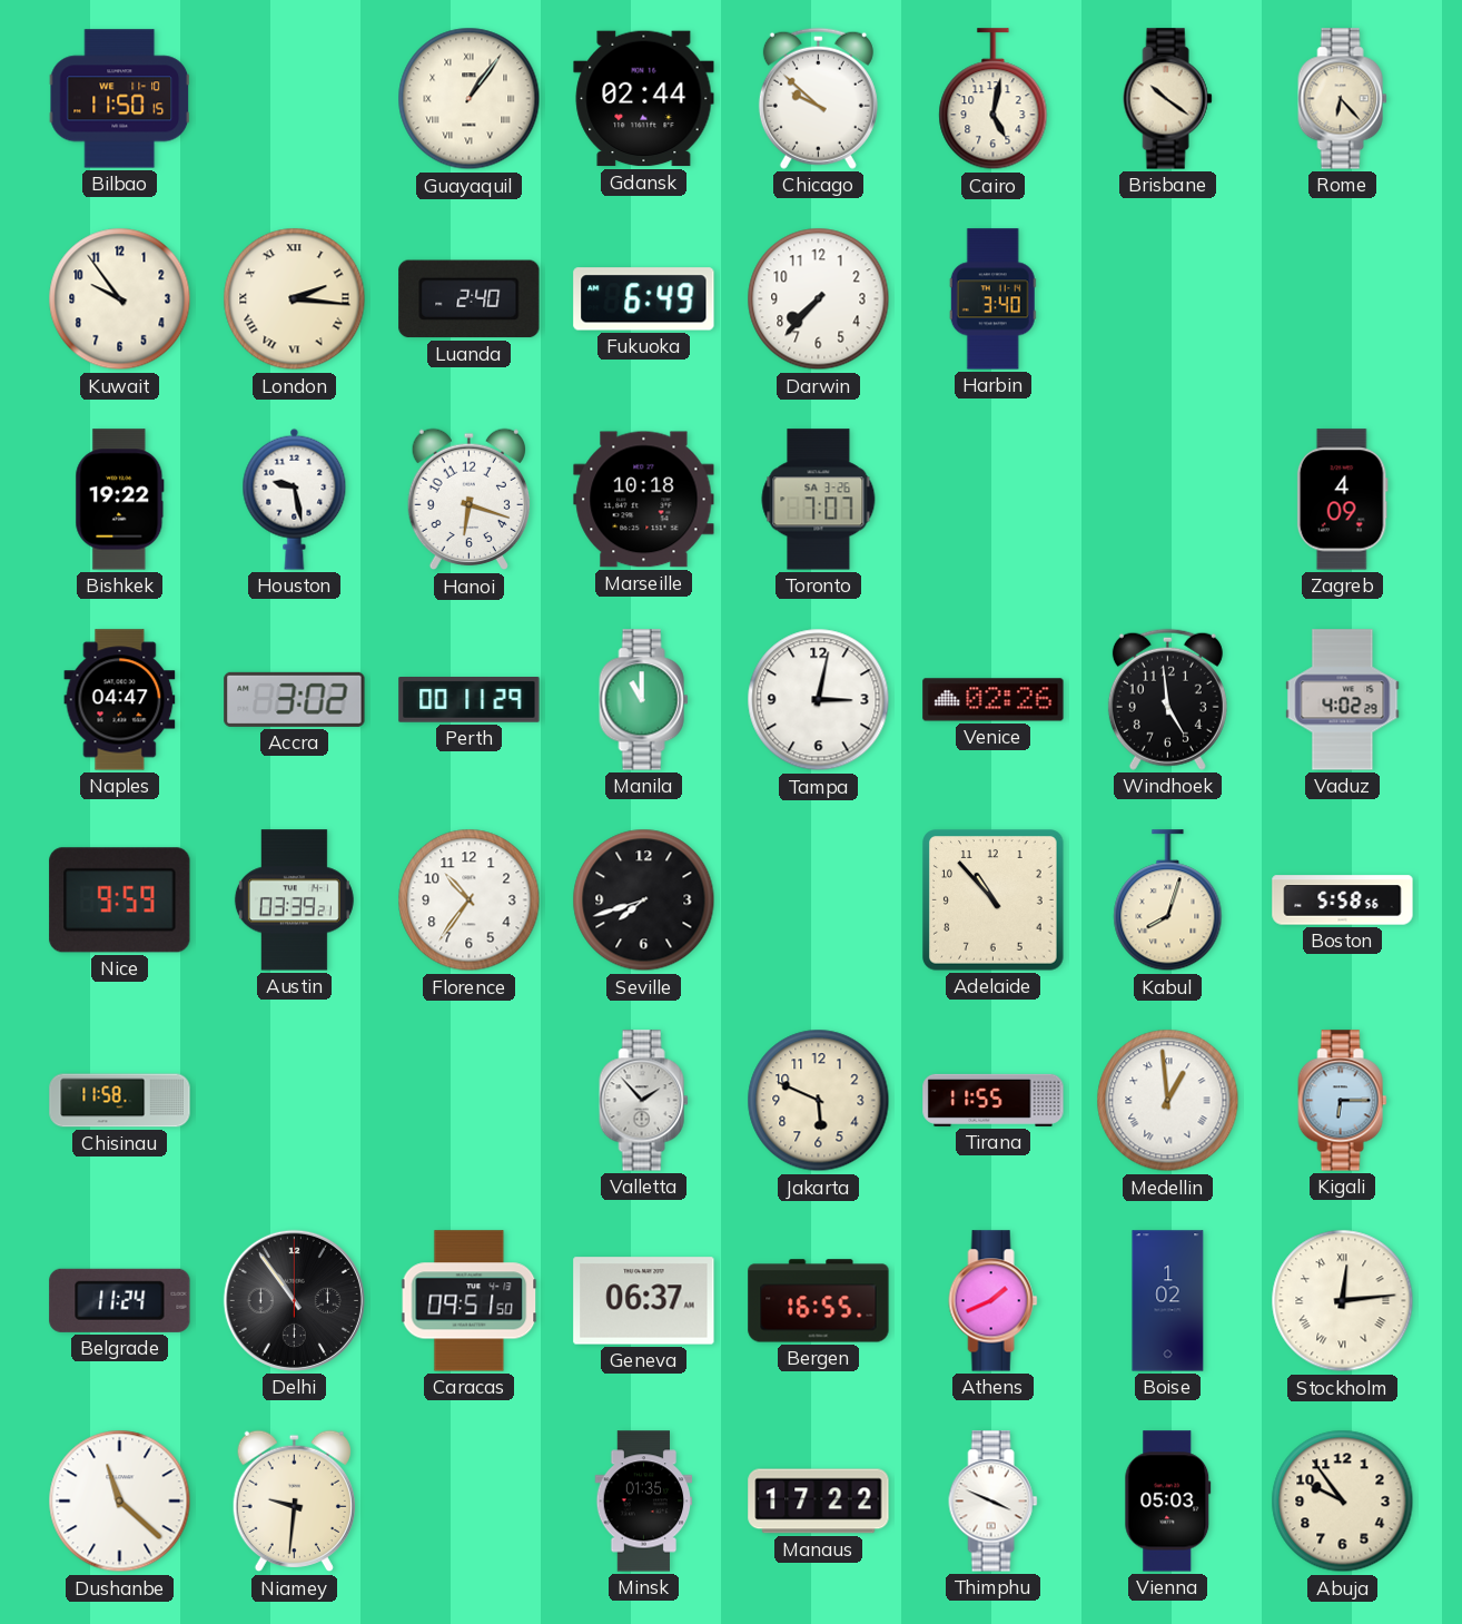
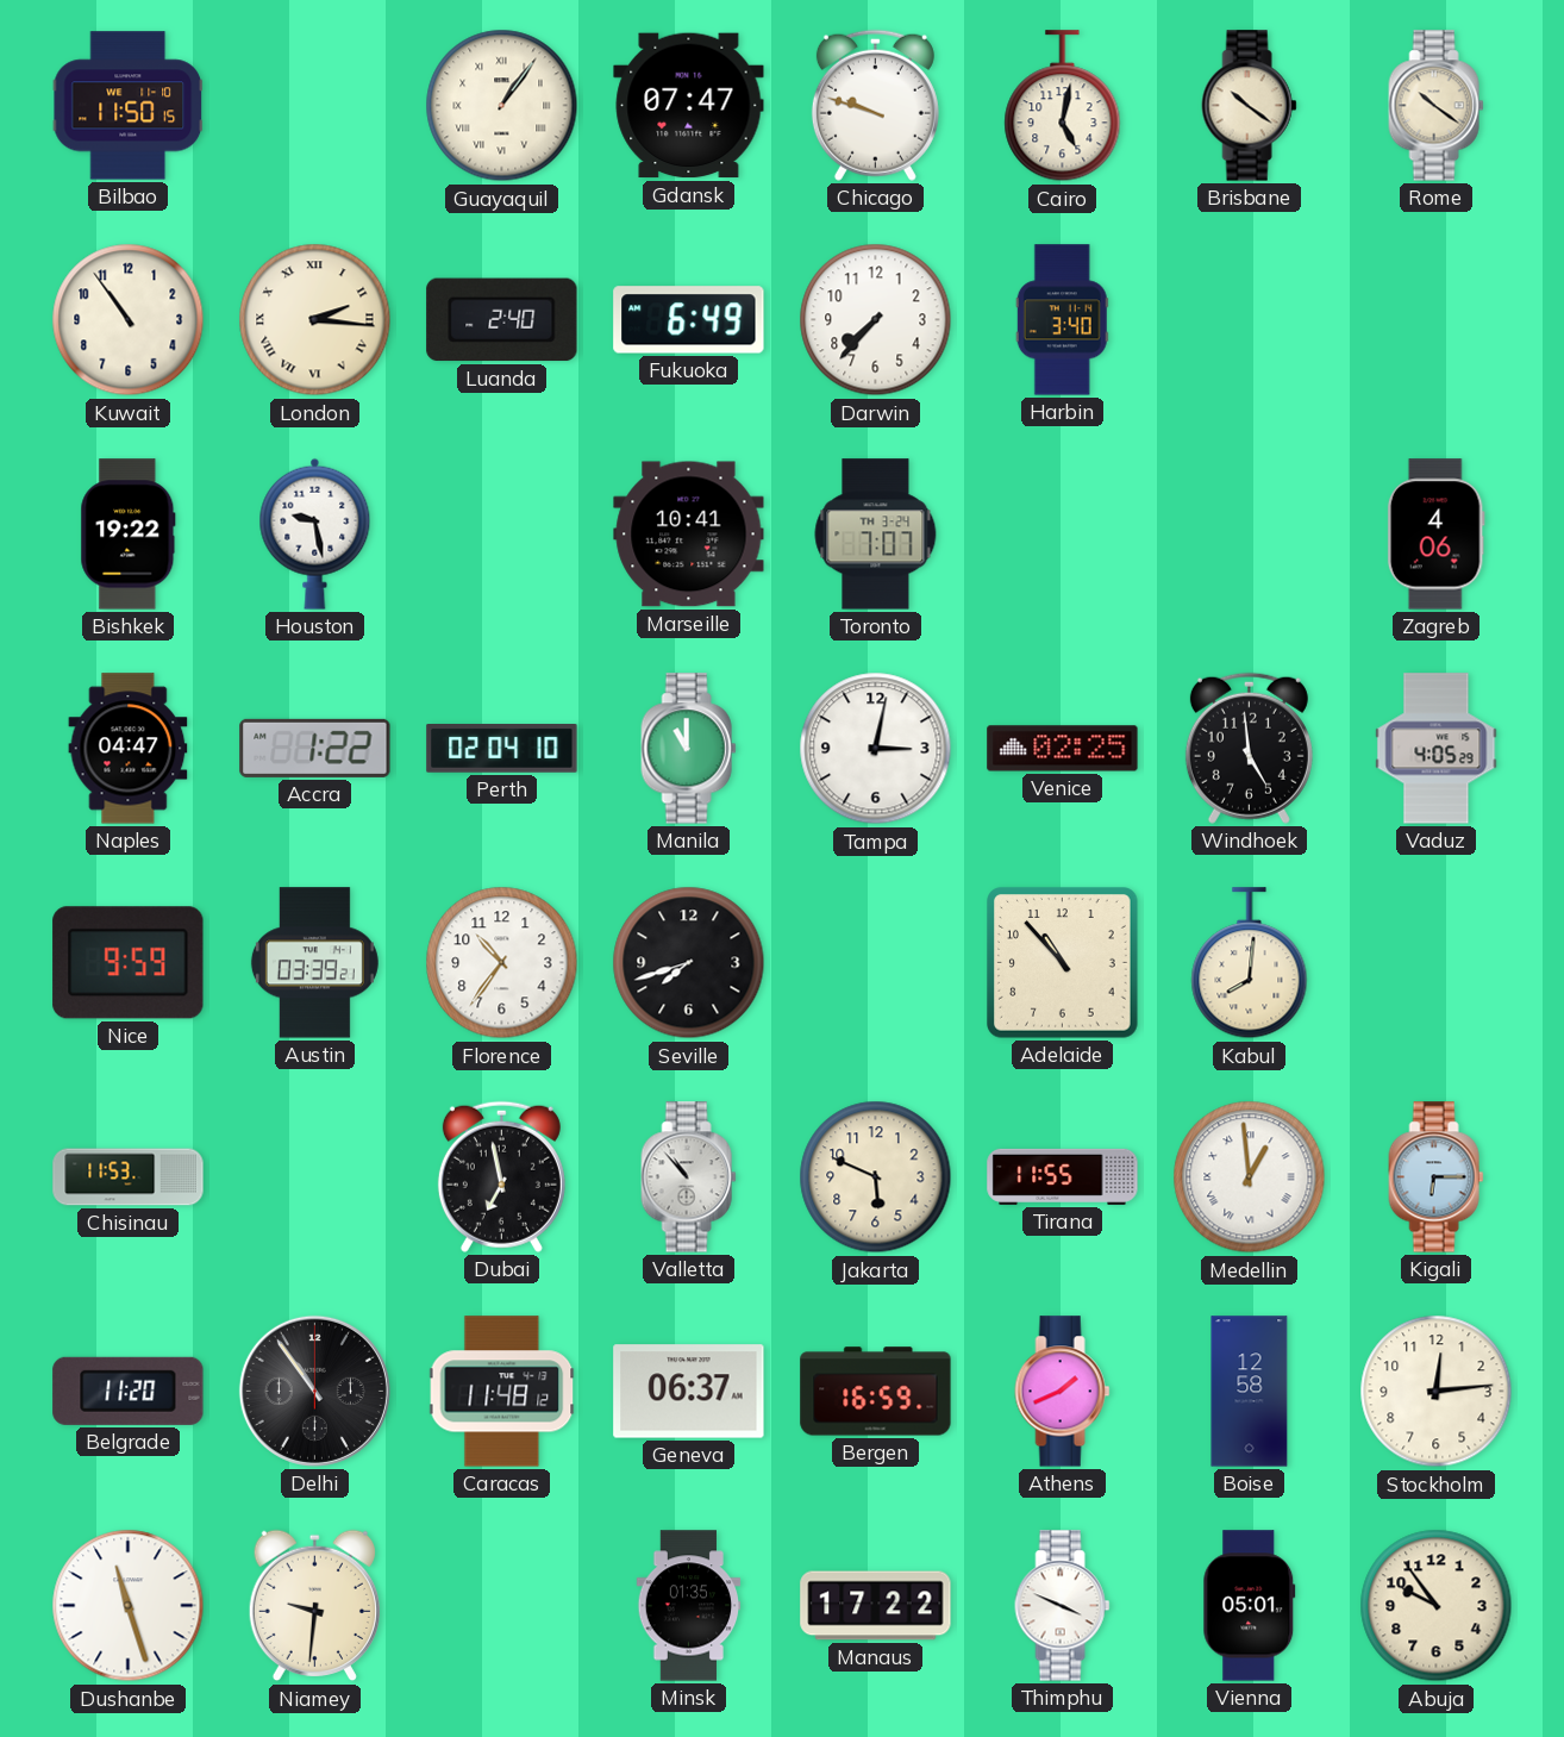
Gdansk: 02:44 -> 07:47
Chicago: 9:52 -> 9:48
Rome: 6:23 -> 10:21
Kuwait: 9:54 -> 10:54
Hanoi: 6:18 -> none
Marseille: 10:18 -> 10:41
Toronto date: SA 3-26 -> TH 3-24
Zagreb: 4:09 -> 4:06
Accra: 3:02 -> 1:22
Perth: 00:11 -> 02:04
Venice: 02:26 -> 02:25
Vaduz: 4:02 -> 4:05
Kabul: 8:03 -> 8:01
Boston: 5:58 -> none
Chisinau: 11:58 -> 11:53
Dubai: none -> 6:58
Valletta: 1:53 -> 10:53
Belgrade: 11:24 -> 11:20
Caracas: 09:51 -> 11:48
Bergen: 16:55 -> 16:59
Boise: 1:02 -> 12:58
Stockholm numerals: Roman -> Arabic
Dushanbe: 11:22 -> 11:27
Vienna: 05:03 -> 05:01
